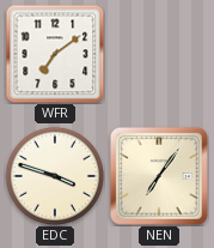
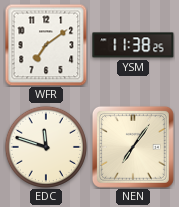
YSM: none -> 11:38
EDC: 3:48 -> 11:48
